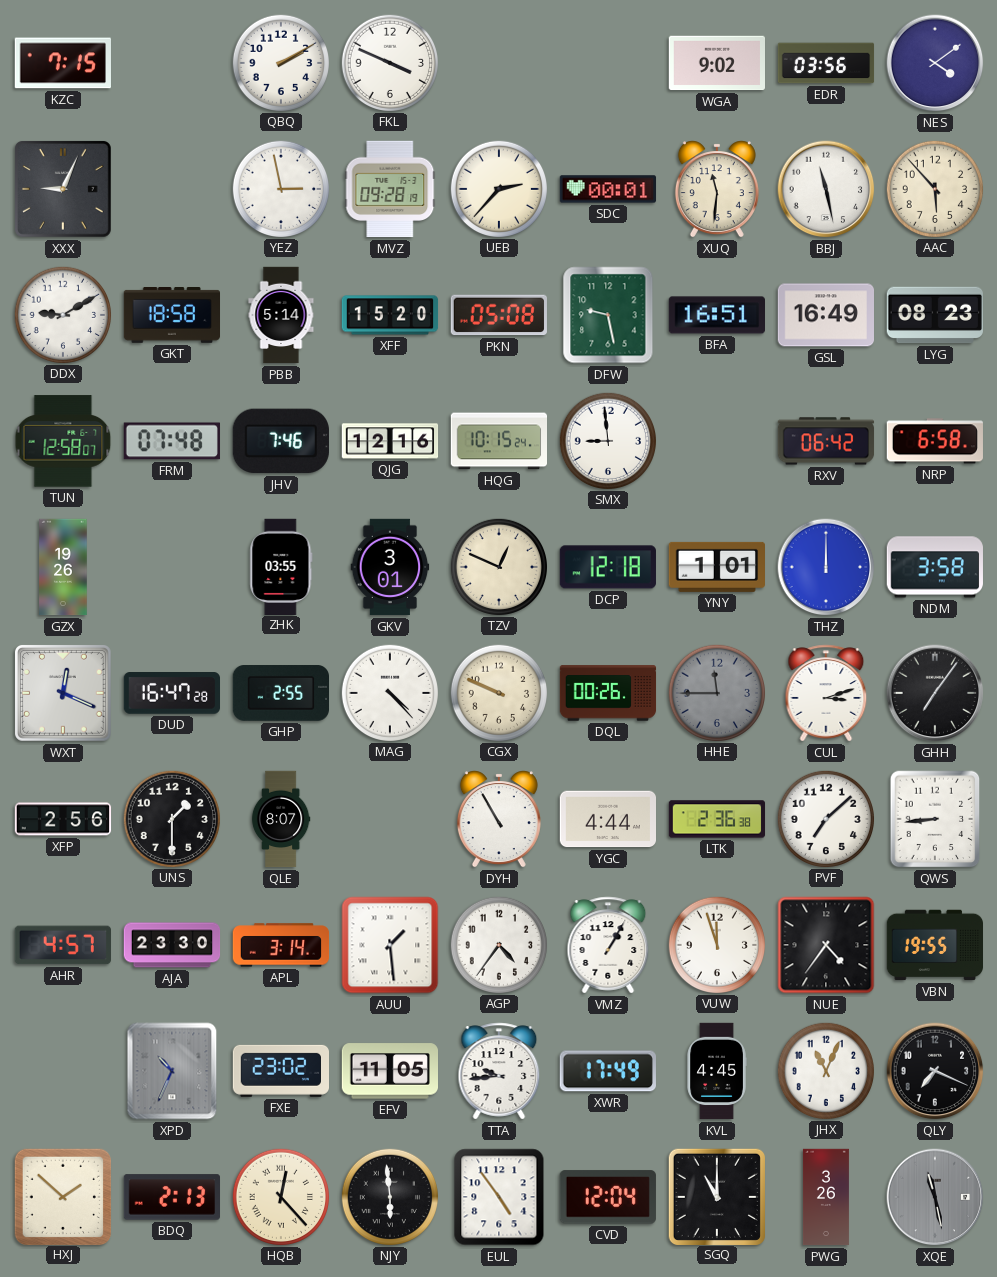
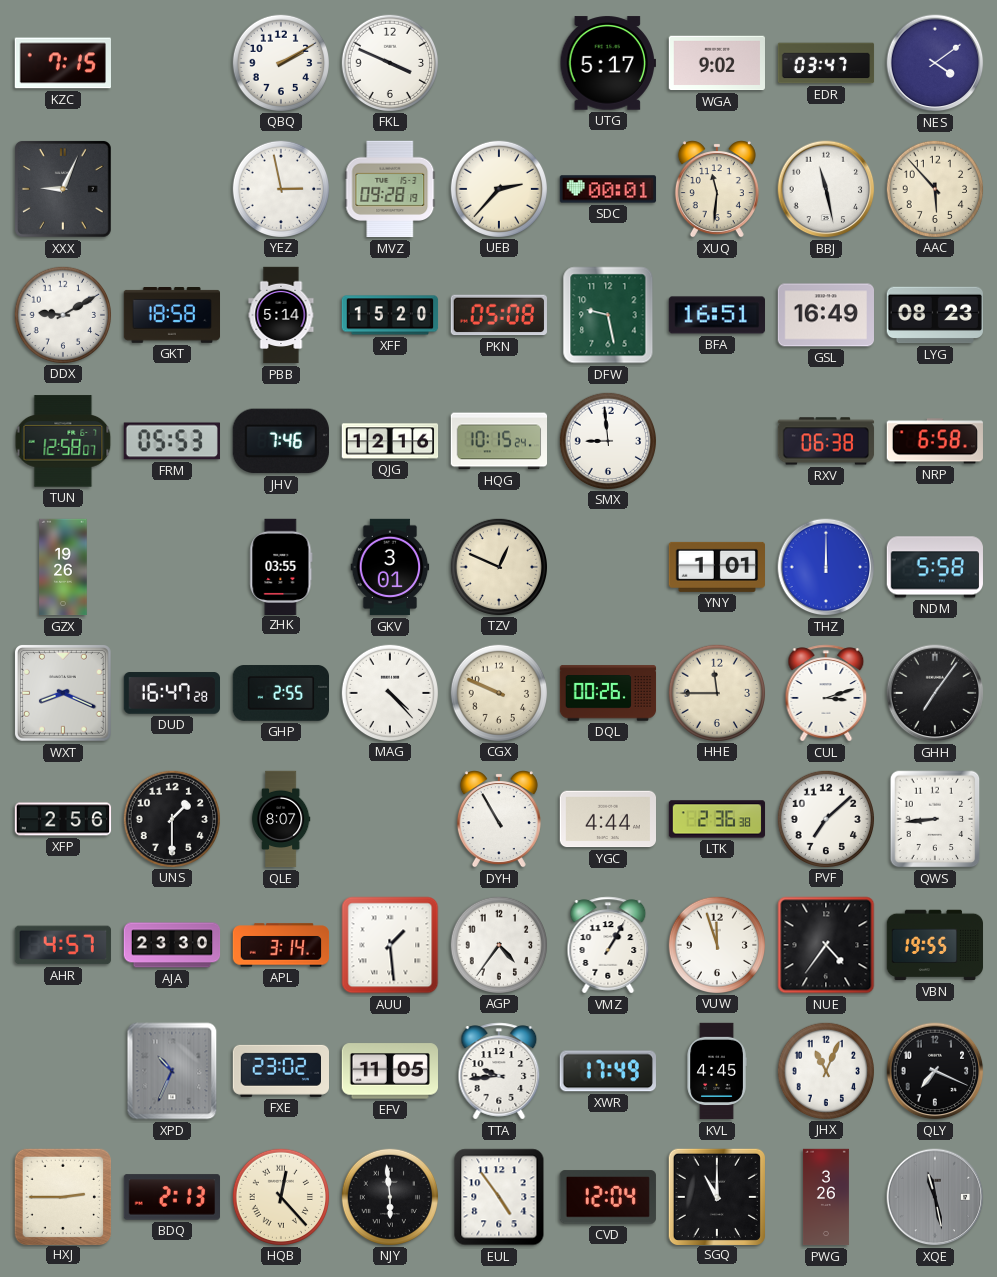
UTG: none -> 5:17
EDR: 03:56 -> 03:47
FRM: 07:48 -> 05:53
RXV: 06:42 -> 06:38
DCP: 12:18 -> none
NDM: 3:58 -> 5:58
WXT: 12:19 -> 8:19
HHE dial: grey -> cream
HXJ: 1:52 -> 2:45
